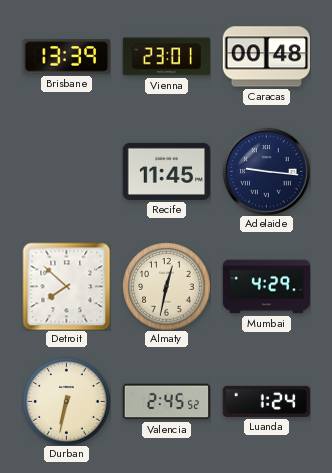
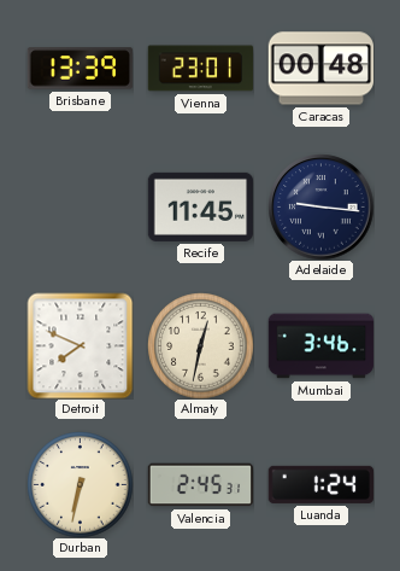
Detroit: 7:52 -> 7:49
Mumbai: 4:29 -> 3:46
Valencia: 2:45:52 -> 2:45:31
